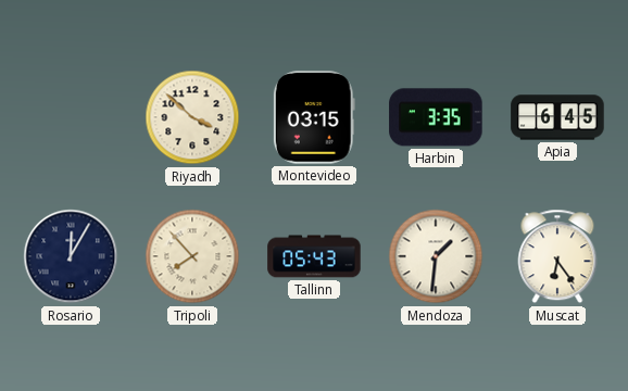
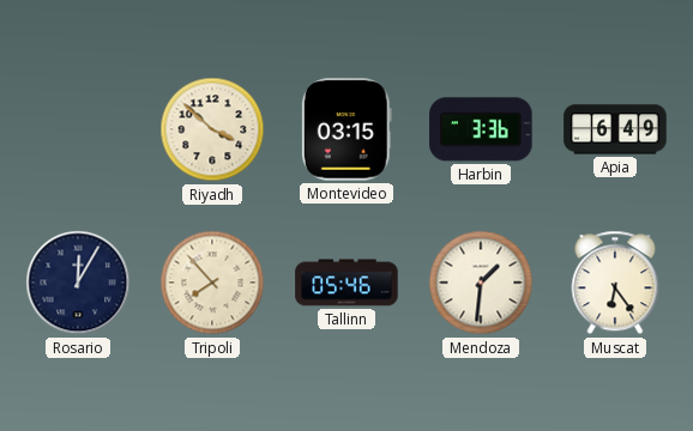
Harbin: 3:35 -> 3:36
Apia: 6:45 -> 6:49
Tallinn: 05:43 -> 05:46
